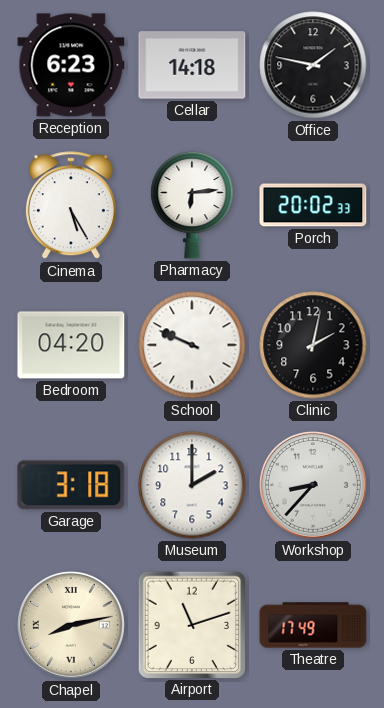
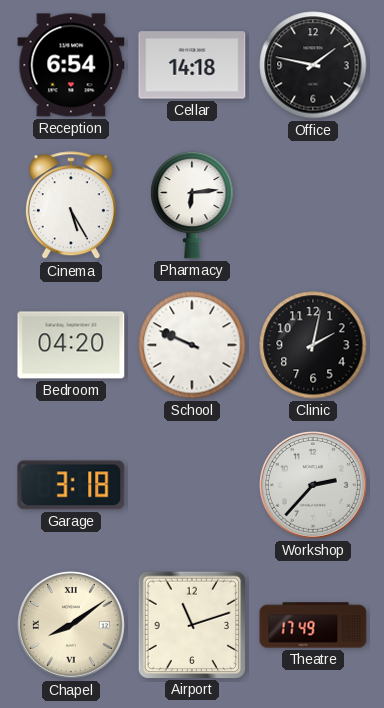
Reception: 6:23 -> 6:54
Porch: 20:02 -> none
Museum: 2:00 -> none
Workshop: 8:37 -> 2:37
Chapel: 8:13 -> 8:09
